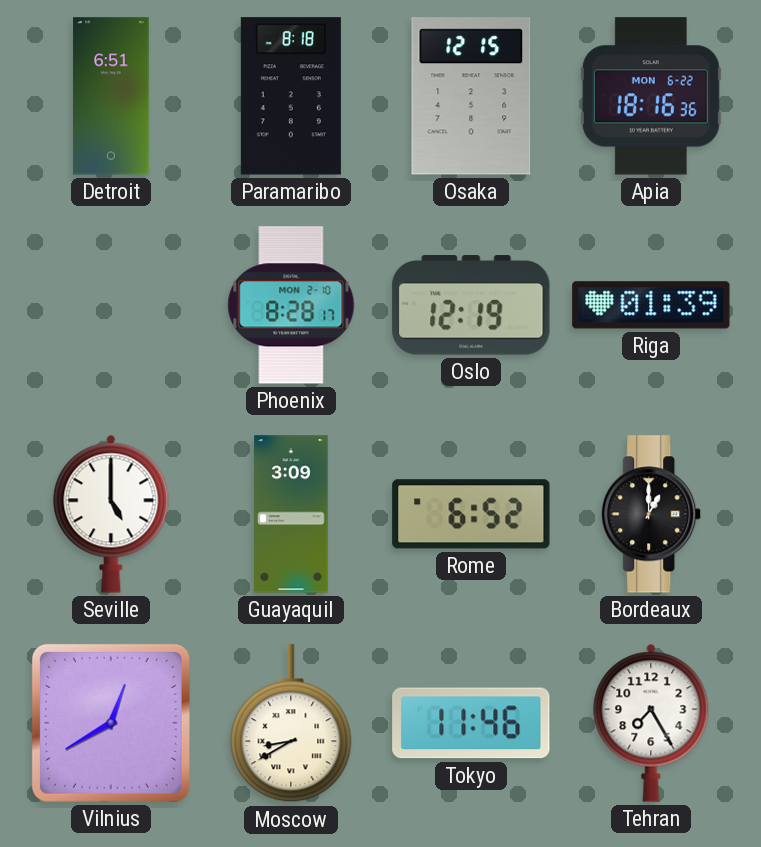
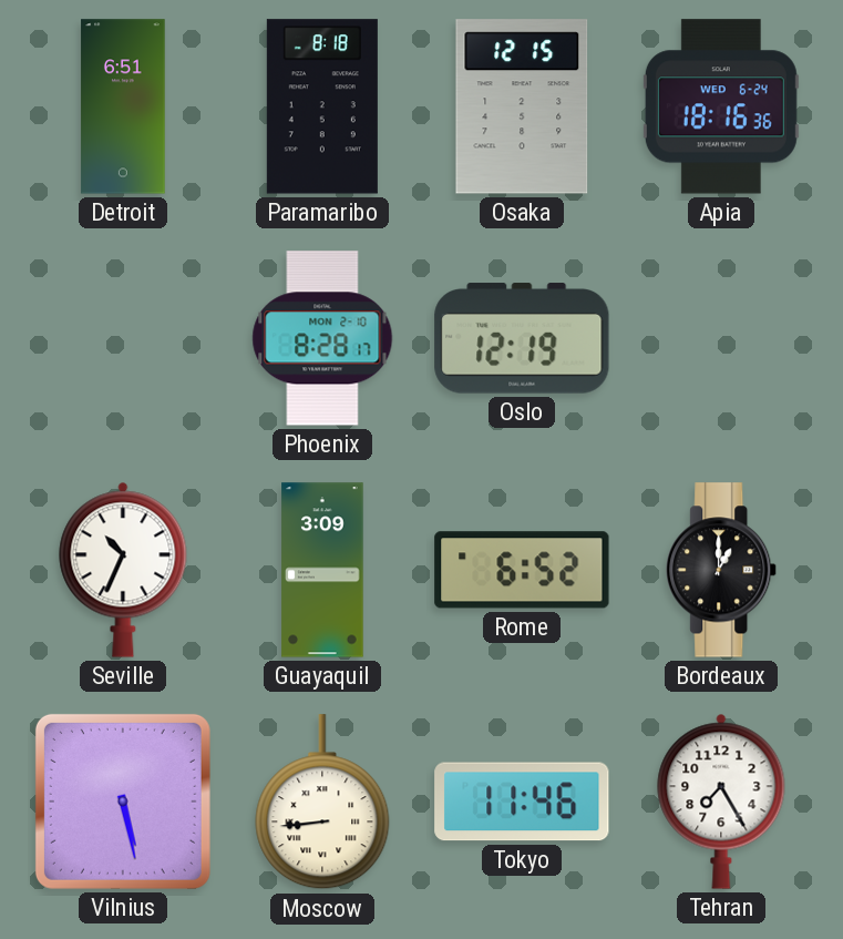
Apia date: MON 6-22 -> WED 6-24
Riga: 01:39 -> none
Seville: 5:00 -> 10:34
Vilnius: 12:40 -> 5:28
Moscow: 8:40 -> 8:44
